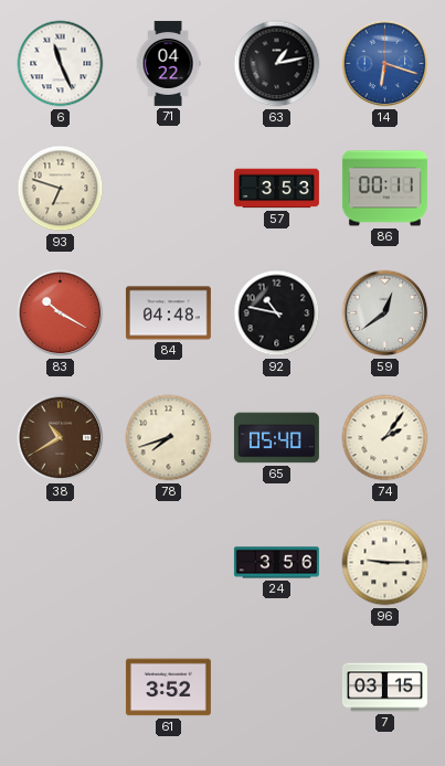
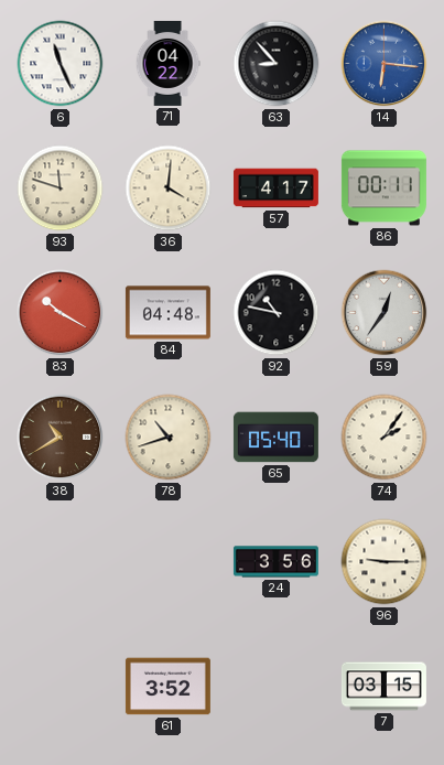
63: 1:13 -> 8:53
14: 6:18 -> 6:16
93: 6:48 -> 11:48
36: none -> 4:01
57: 3:53 -> 4:17
59: 12:39 -> 12:36
78: 7:42 -> 10:42
